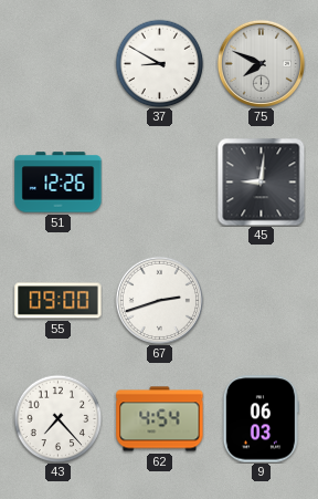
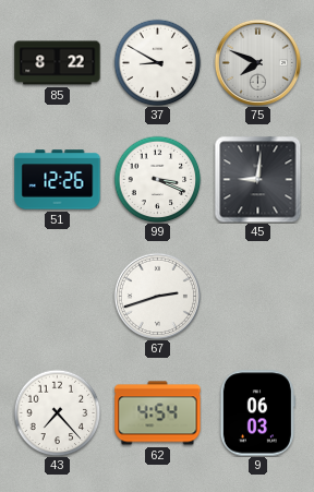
85: none -> 8:22
99: none -> 3:19
55: 09:00 -> none
